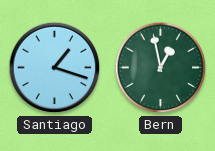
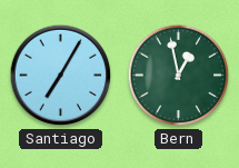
Santiago: 1:18 -> 7:05
